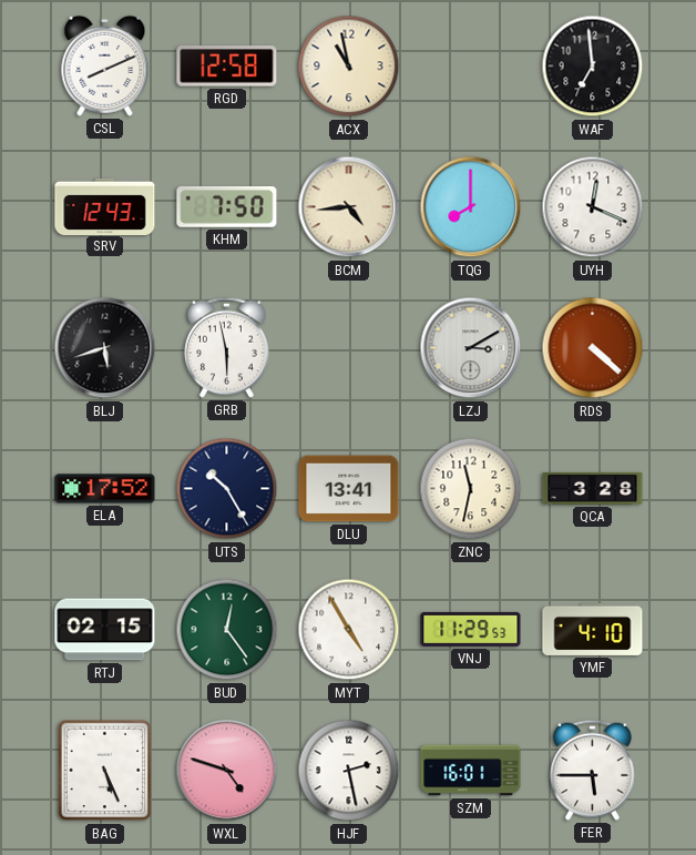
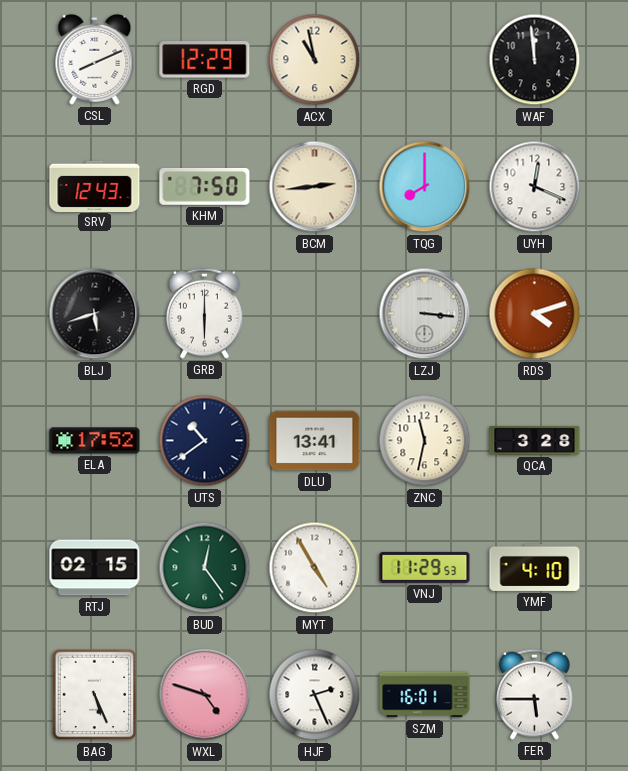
RGD: 12:58 -> 12:29
WAF: 6:59 -> 11:59
BCM: 4:44 -> 2:44
GRB: 5:58 -> 6:00
LZJ: 3:10 -> 3:16
RDS: 4:22 -> 4:12
UTS: 10:25 -> 10:39
HJF: 2:28 -> 2:26
